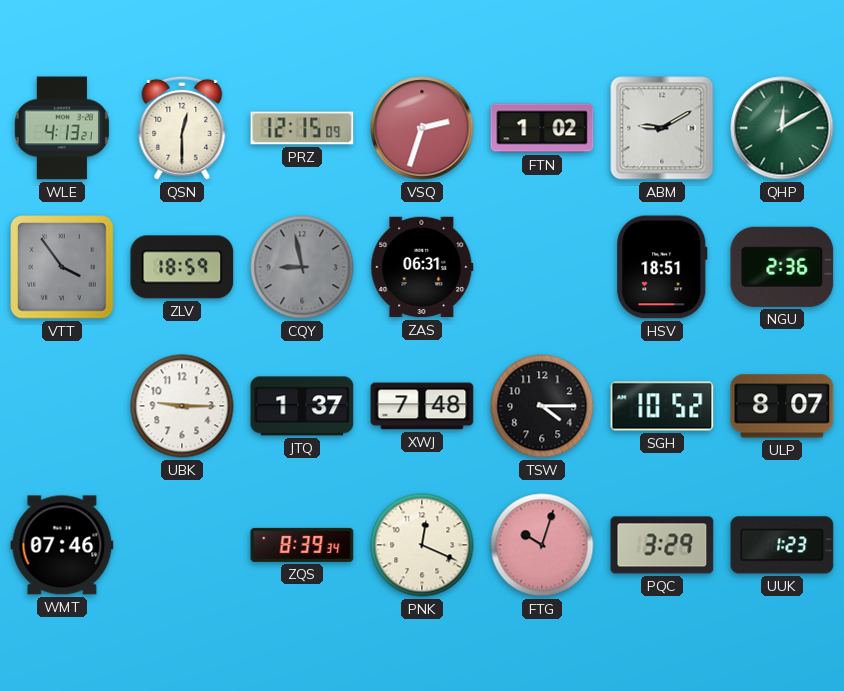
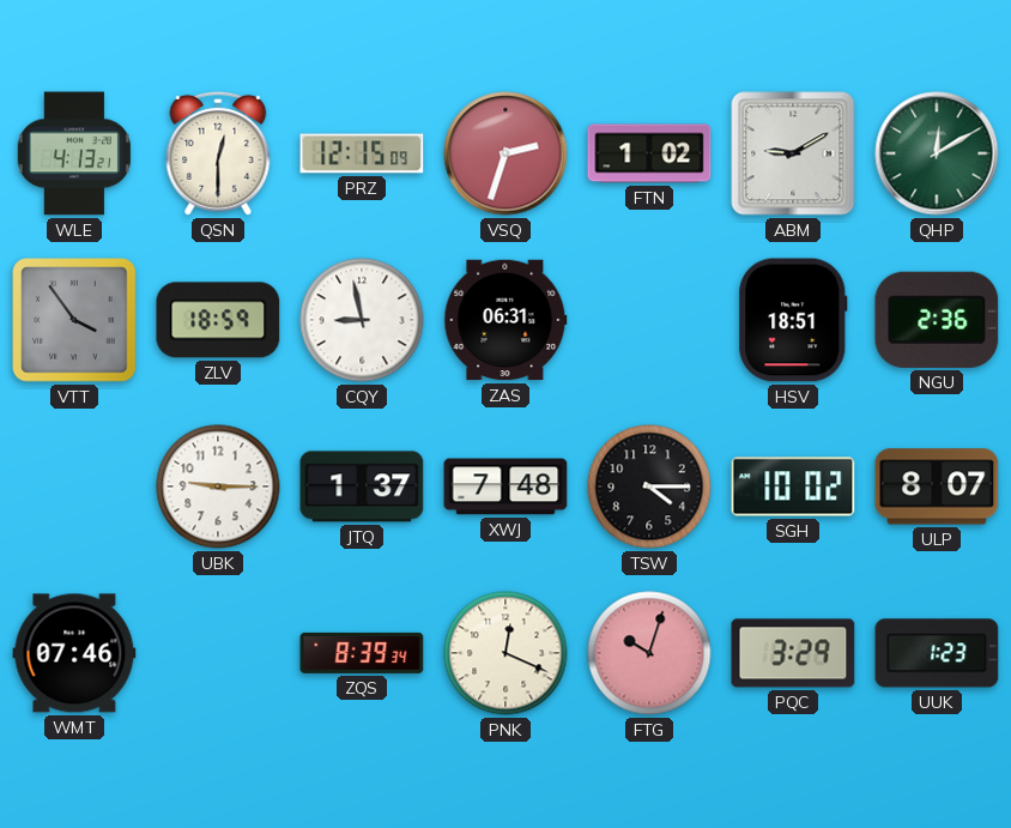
CQY dial: grey -> white
SGH: 10:52 -> 10:02
